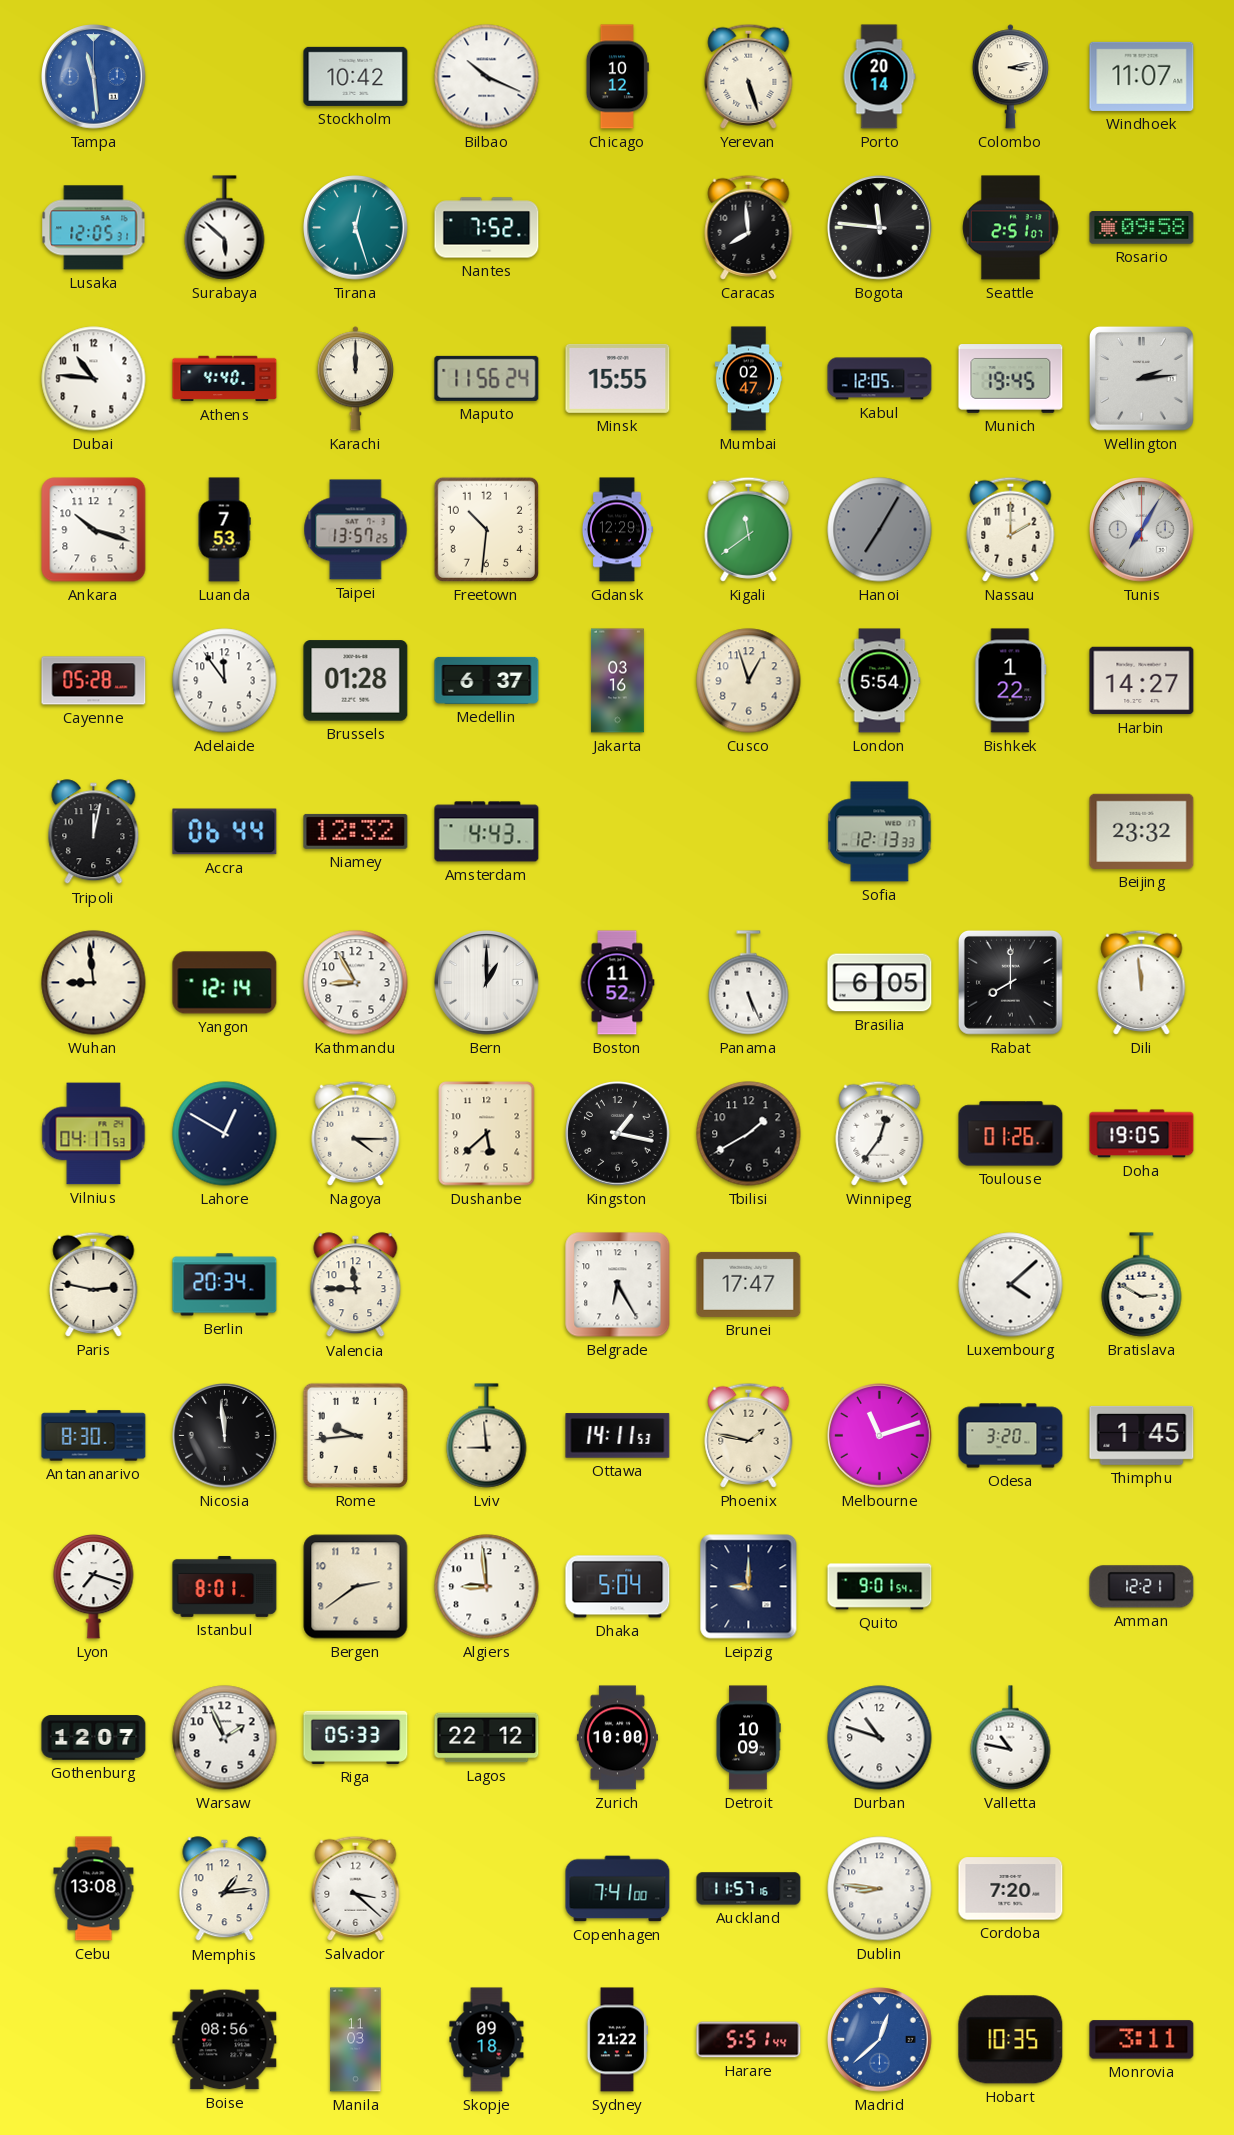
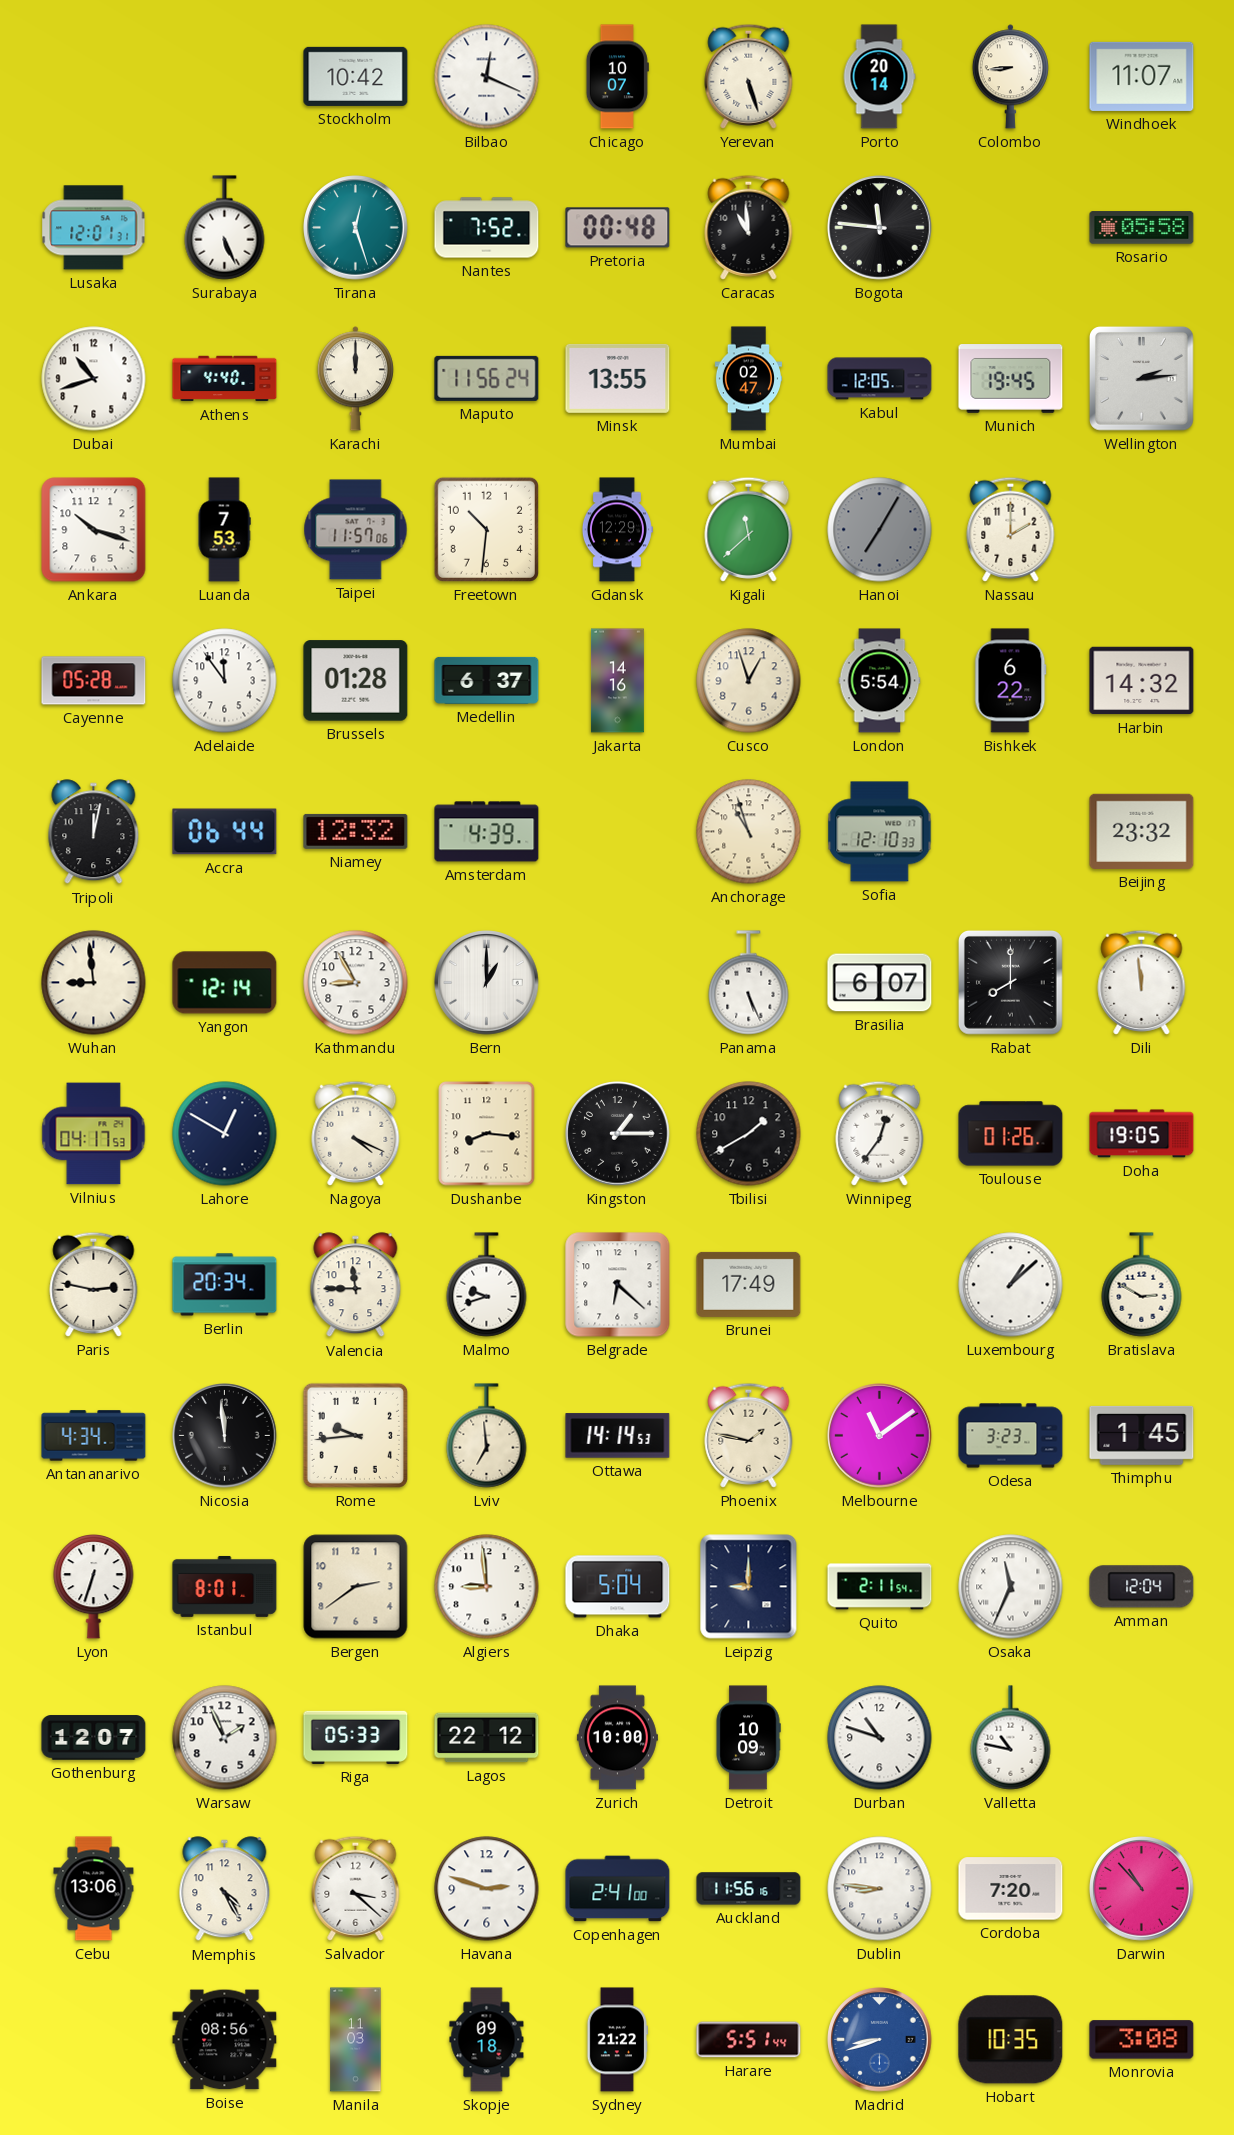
Tampa: 11:29 -> none
Bilbao: 10:19 -> 12:19
Chicago: 10:12 -> 10:07
Colombo: 3:13 -> 8:44
Lusaka: 12:05 -> 12:01
Surabaya: 5:52 -> 5:26
Pretoria: none -> 00:48
Caracas: 7:59 -> 10:59
Seattle: 2:51 -> none
Rosario: 09:58 -> 05:58
Dubai: 10:46 -> 10:42
Minsk: 15:55 -> 13:55
Taipei: 13:57 -> 11:57
Kigali: 11:39 -> 11:38
Tunis: 7:05 -> none
Jakarta: 03:16 -> 14:16
Bishkek: 1:22 -> 6:22
Harbin: 14:27 -> 14:32
Amsterdam: 4:43 -> 4:39
Anchorage: none -> 10:57
Sofia: 12:13 -> 12:10
Boston: 11:52 -> none
Brasilia: 6:05 -> 6:07
Nagoya: 4:15 -> 4:19
Dushanbe: 5:38 -> 8:16
Kingston: 1:17 -> 1:15
Malmo: none -> 9:42
Belgrade: 6:25 -> 6:22
Brunei: 17:47 -> 17:49
Luxembourg: 4:08 -> 1:08
Antananarivo: 8:30 -> 4:34
Lviv: 8:59 -> 6:59
Ottawa: 14:11 -> 14:14
Melbourne: 11:12 -> 11:09
Odesa: 3:20 -> 3:23
Lyon: 7:18 -> 6:33
Quito: 9:01 -> 2:11
Osaka: none -> 11:34
Amman: 12:21 -> 12:04
Cebu: 13:08 -> 13:06
Memphis: 1:14 -> 4:25
Havana: none -> 2:48
Copenhagen: 7:41 -> 2:41
Auckland: 11:57 -> 11:56
Darwin: none -> 10:53
Madrid: 12:38 -> 8:42
Monrovia: 3:11 -> 3:08
